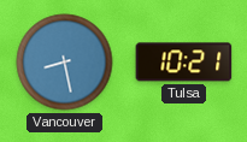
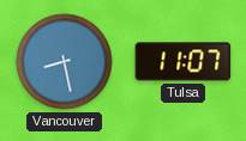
Tulsa: 10:21 -> 11:07
